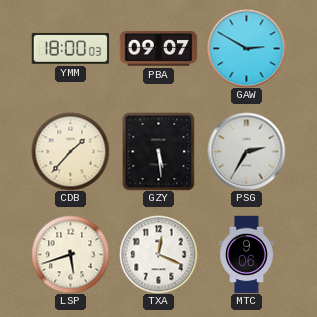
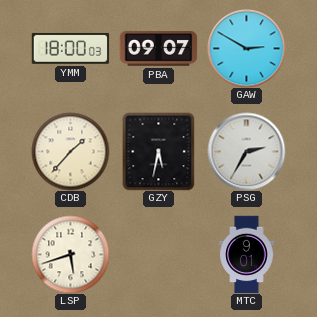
GZY: 5:29 -> 5:32
TXA: 12:19 -> none
MTC: 9:06 -> 9:01
